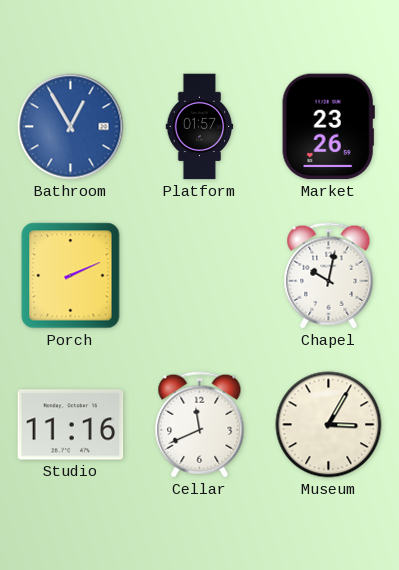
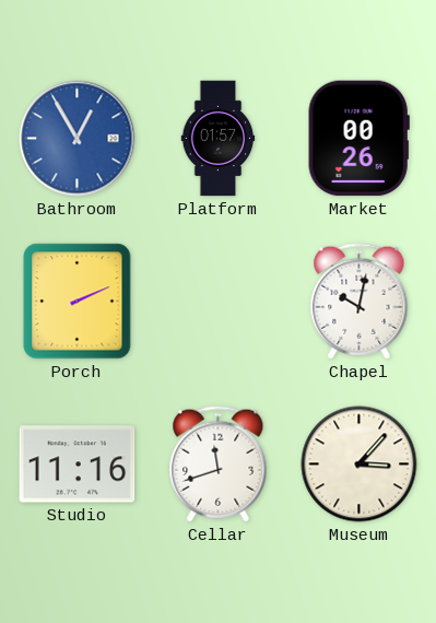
Market: 23:26 -> 00:26
Cellar: 11:41 -> 11:42
Museum: 3:05 -> 3:07
